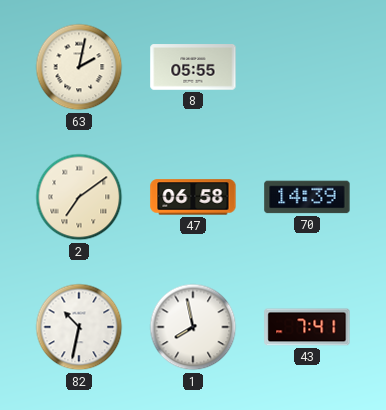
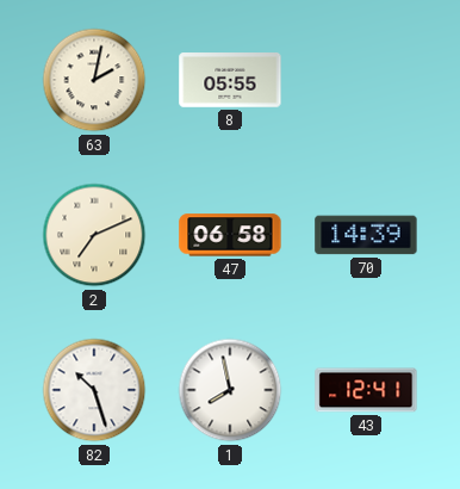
2: 7:09 -> 7:11
82: 10:32 -> 10:27
43: 7:41 -> 12:41
